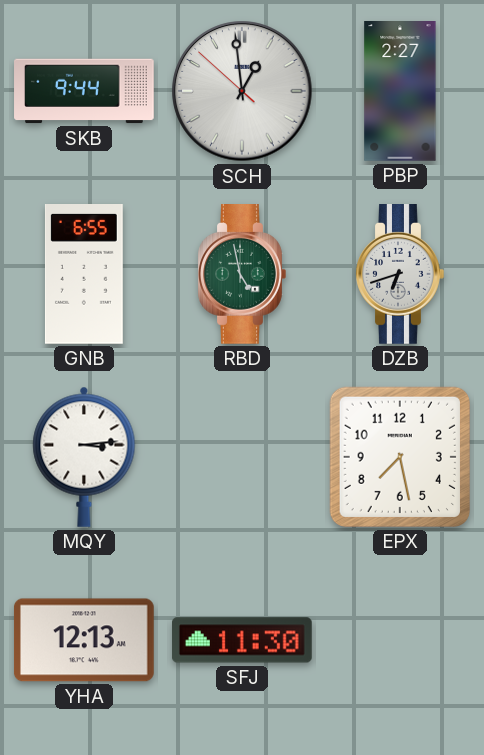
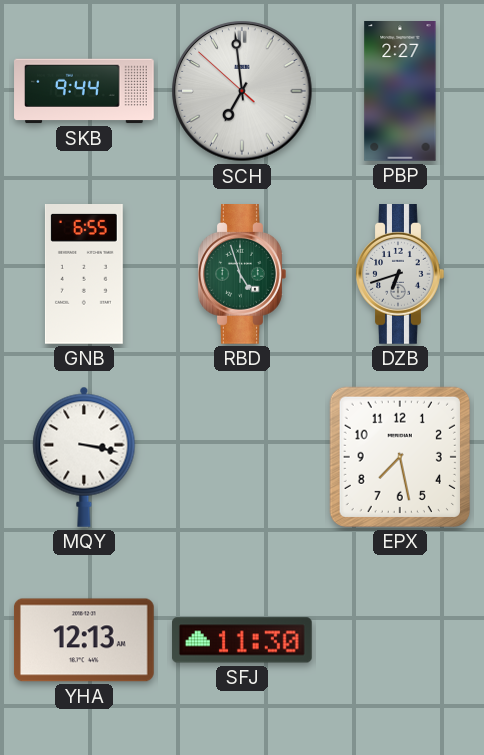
SCH: 12:58 -> 6:58
RBD: 4:58 -> 4:57
MQY: 3:14 -> 3:17
